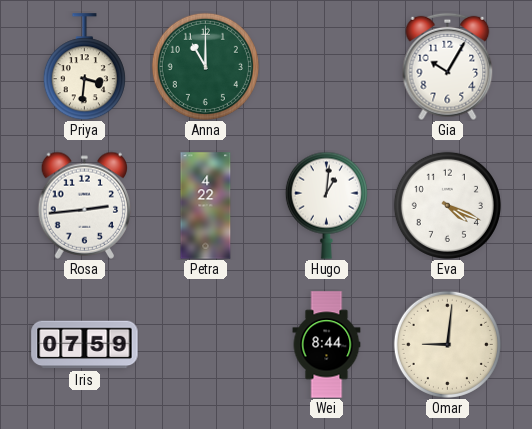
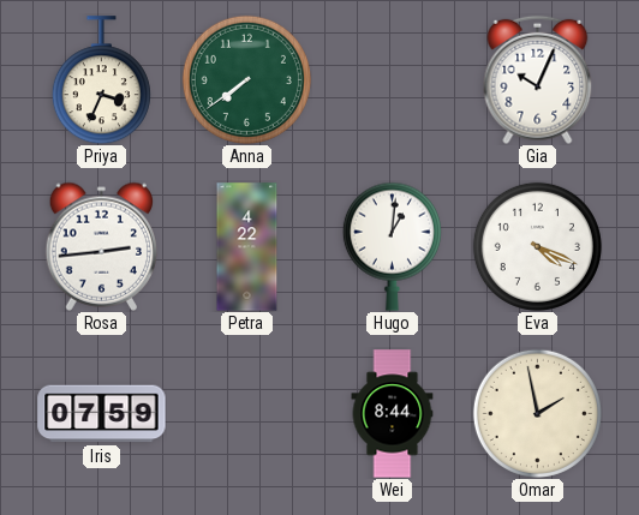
Priya: 3:31 -> 3:34
Anna: 11:00 -> 7:39
Gia: 10:05 -> 10:04
Omar: 9:01 -> 1:58
